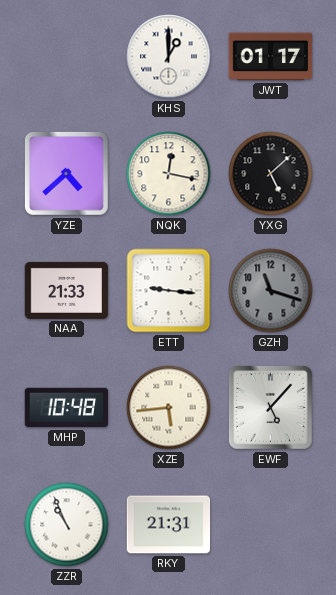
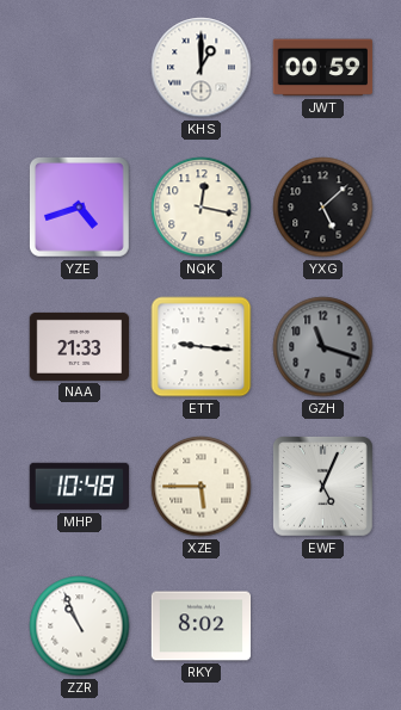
JWT: 01:17 -> 00:59
YZE: 4:38 -> 4:42
XZE: 5:44 -> 5:45
EWF: 5:07 -> 5:04
RKY: 21:31 -> 8:02
